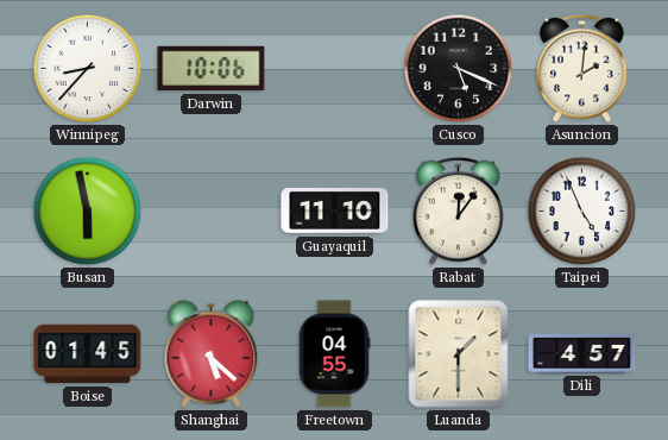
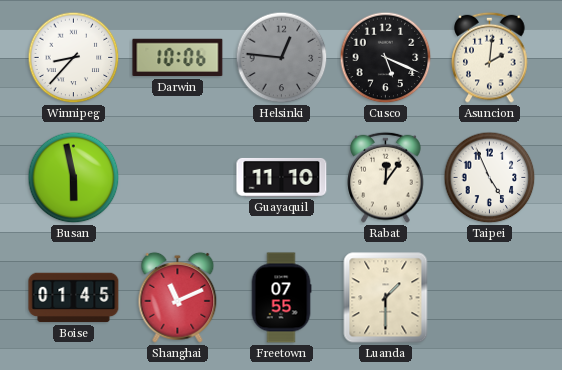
Helsinki: none -> 12:46
Shanghai: 5:22 -> 11:11
Freetown: 04:55 -> 07:55
Dili: 4:57 -> none
